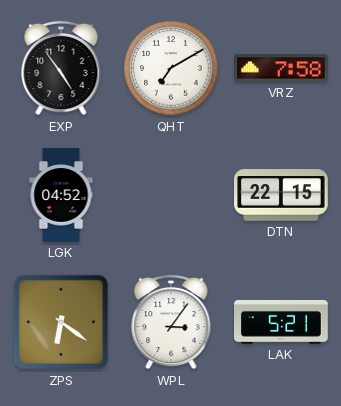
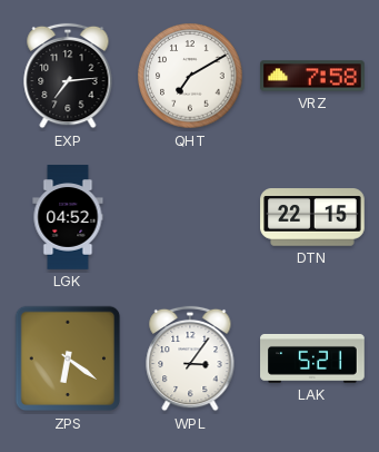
EXP: 4:54 -> 7:14
